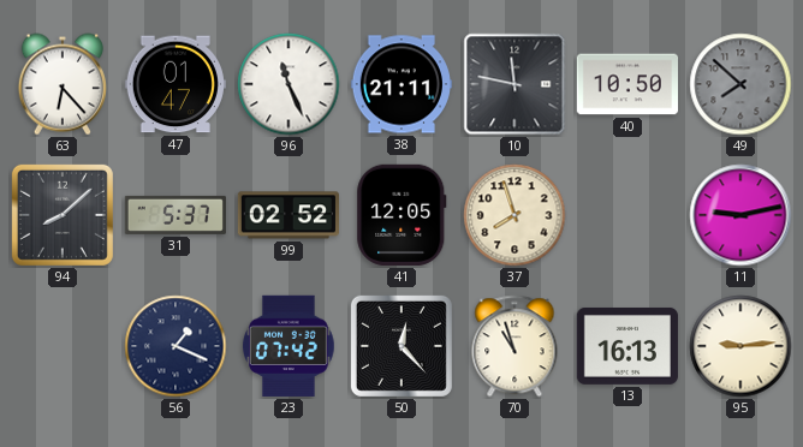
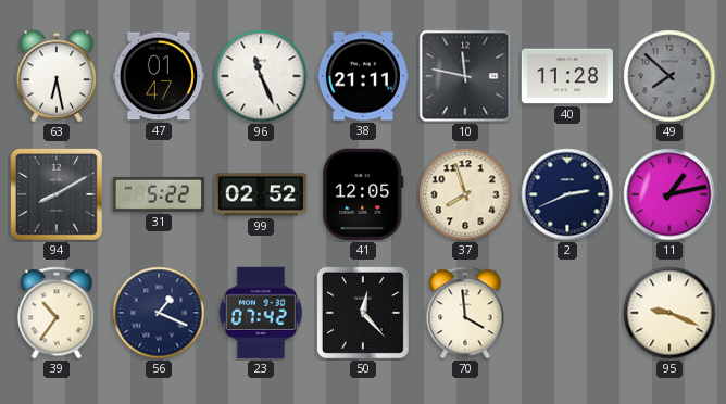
63: 6:23 -> 6:28
40: 10:50 -> 11:28
94: 8:08 -> 8:10
31: 5:37 -> 5:22
2: none -> 2:41
11: 9:13 -> 1:13
39: none -> 10:36
70: 10:57 -> 3:59
13: 16:13 -> none
95: 9:14 -> 9:19
